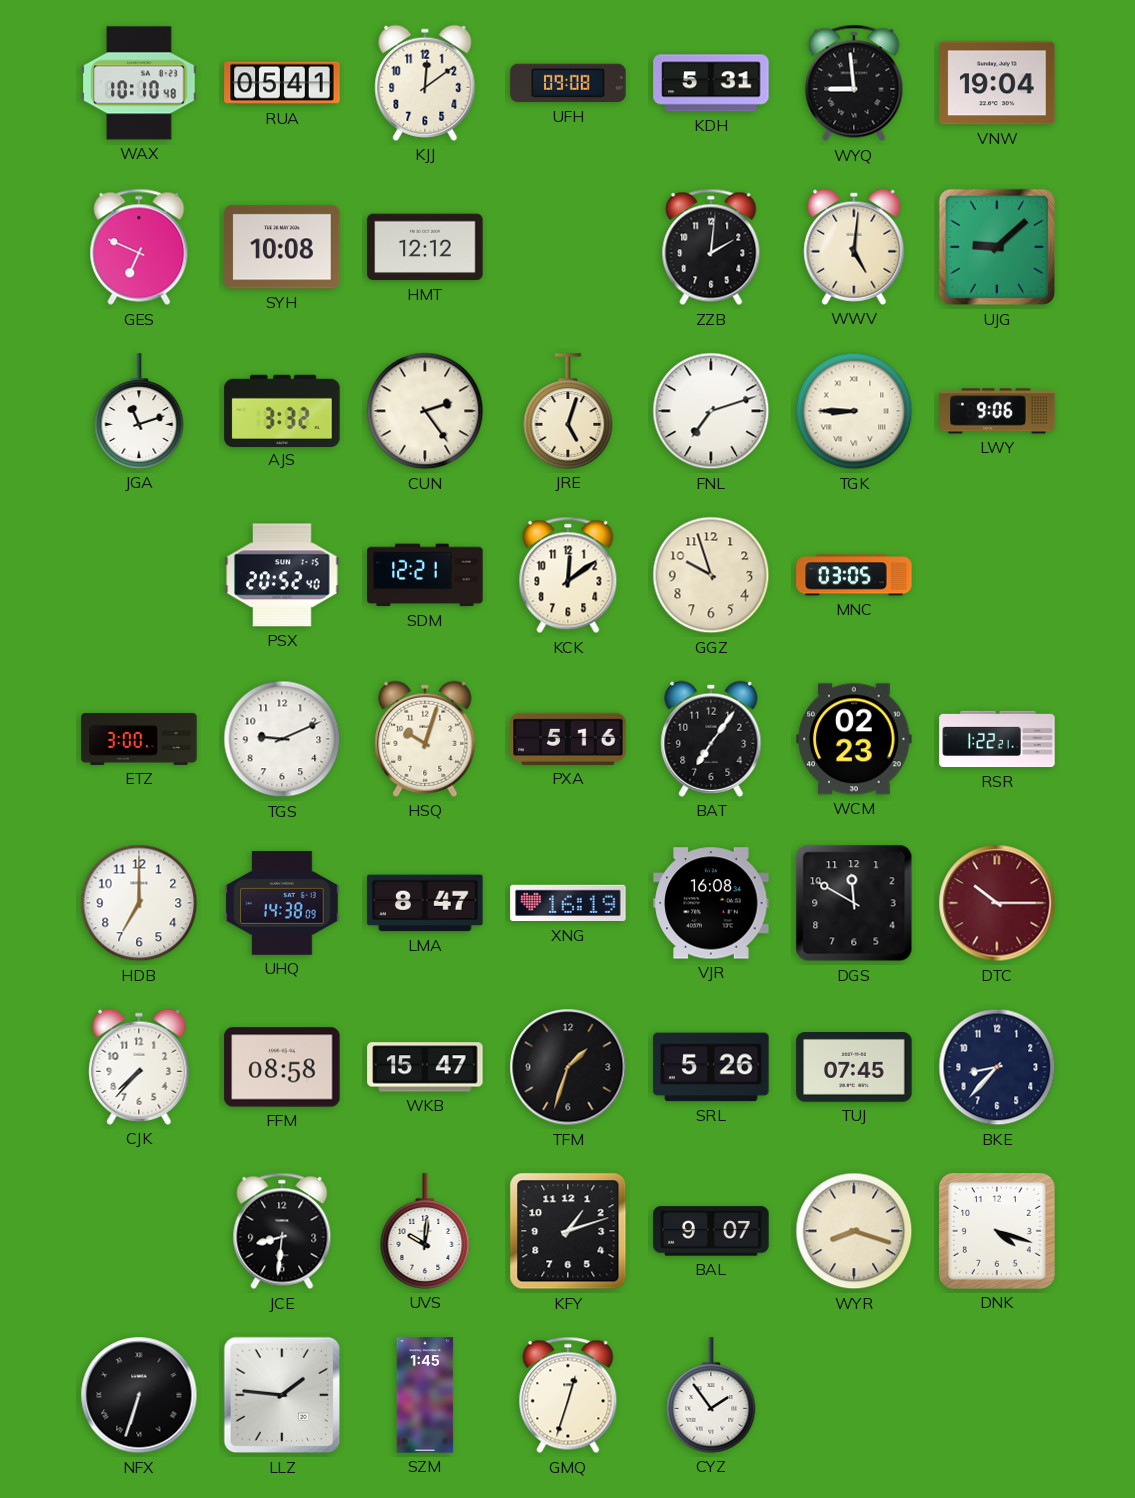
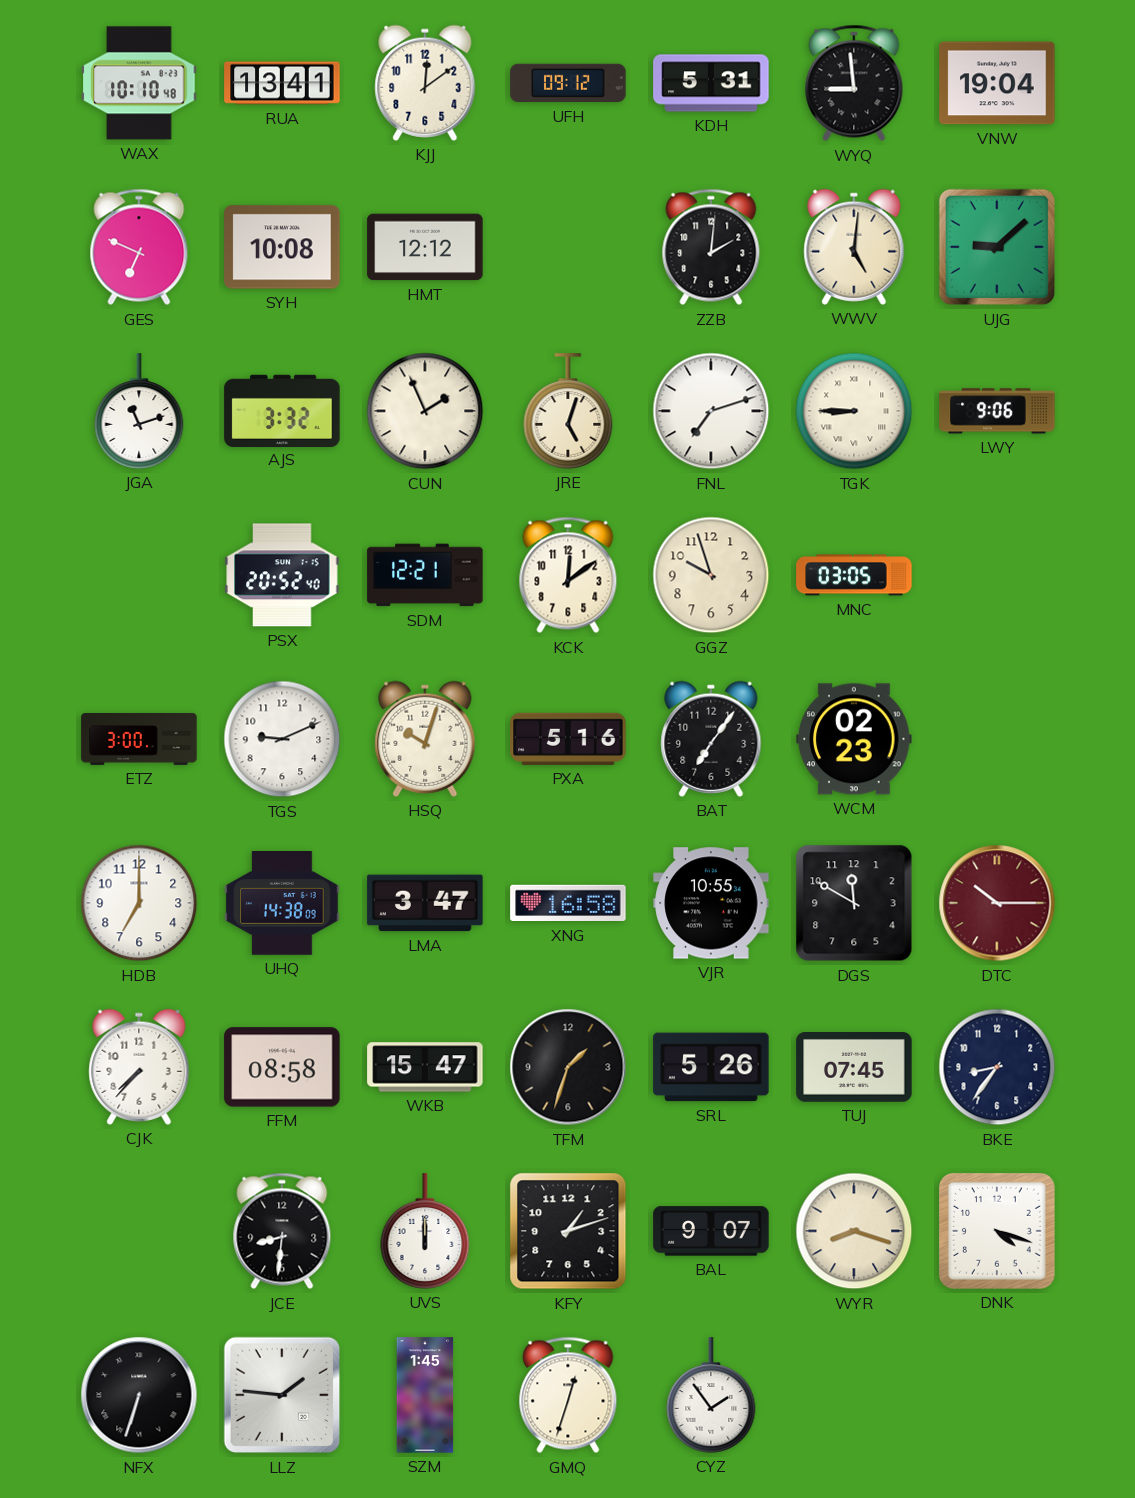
RUA: 05:41 -> 13:41
UFH: 09:08 -> 09:12
CUN: 2:24 -> 1:56
RSR: 1:22 -> none
LMA: 8:47 -> 3:47
XNG: 16:19 -> 16:58
VJR: 16:08 -> 10:55
BKE: 8:37 -> 8:36
UVS: 10:01 -> 12:00
